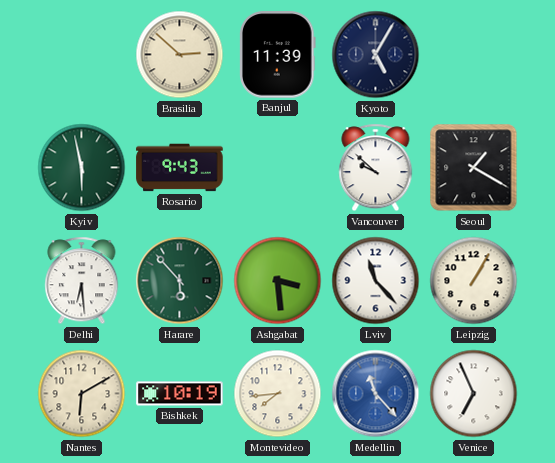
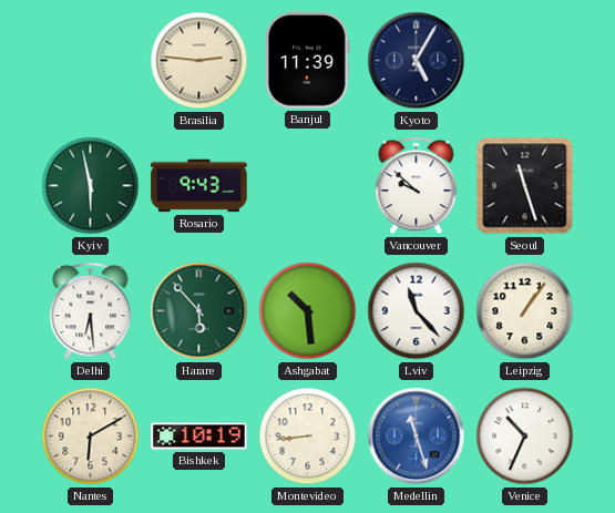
Brasilia: 2:52 -> 2:46
Seoul: 1:20 -> 11:27
Ashgabat: 3:29 -> 10:29
Leipzig: 1:05 -> 1:06
Montevideo: 7:44 -> 8:44
Medellin: 11:23 -> 11:27
Venice: 6:56 -> 10:34
